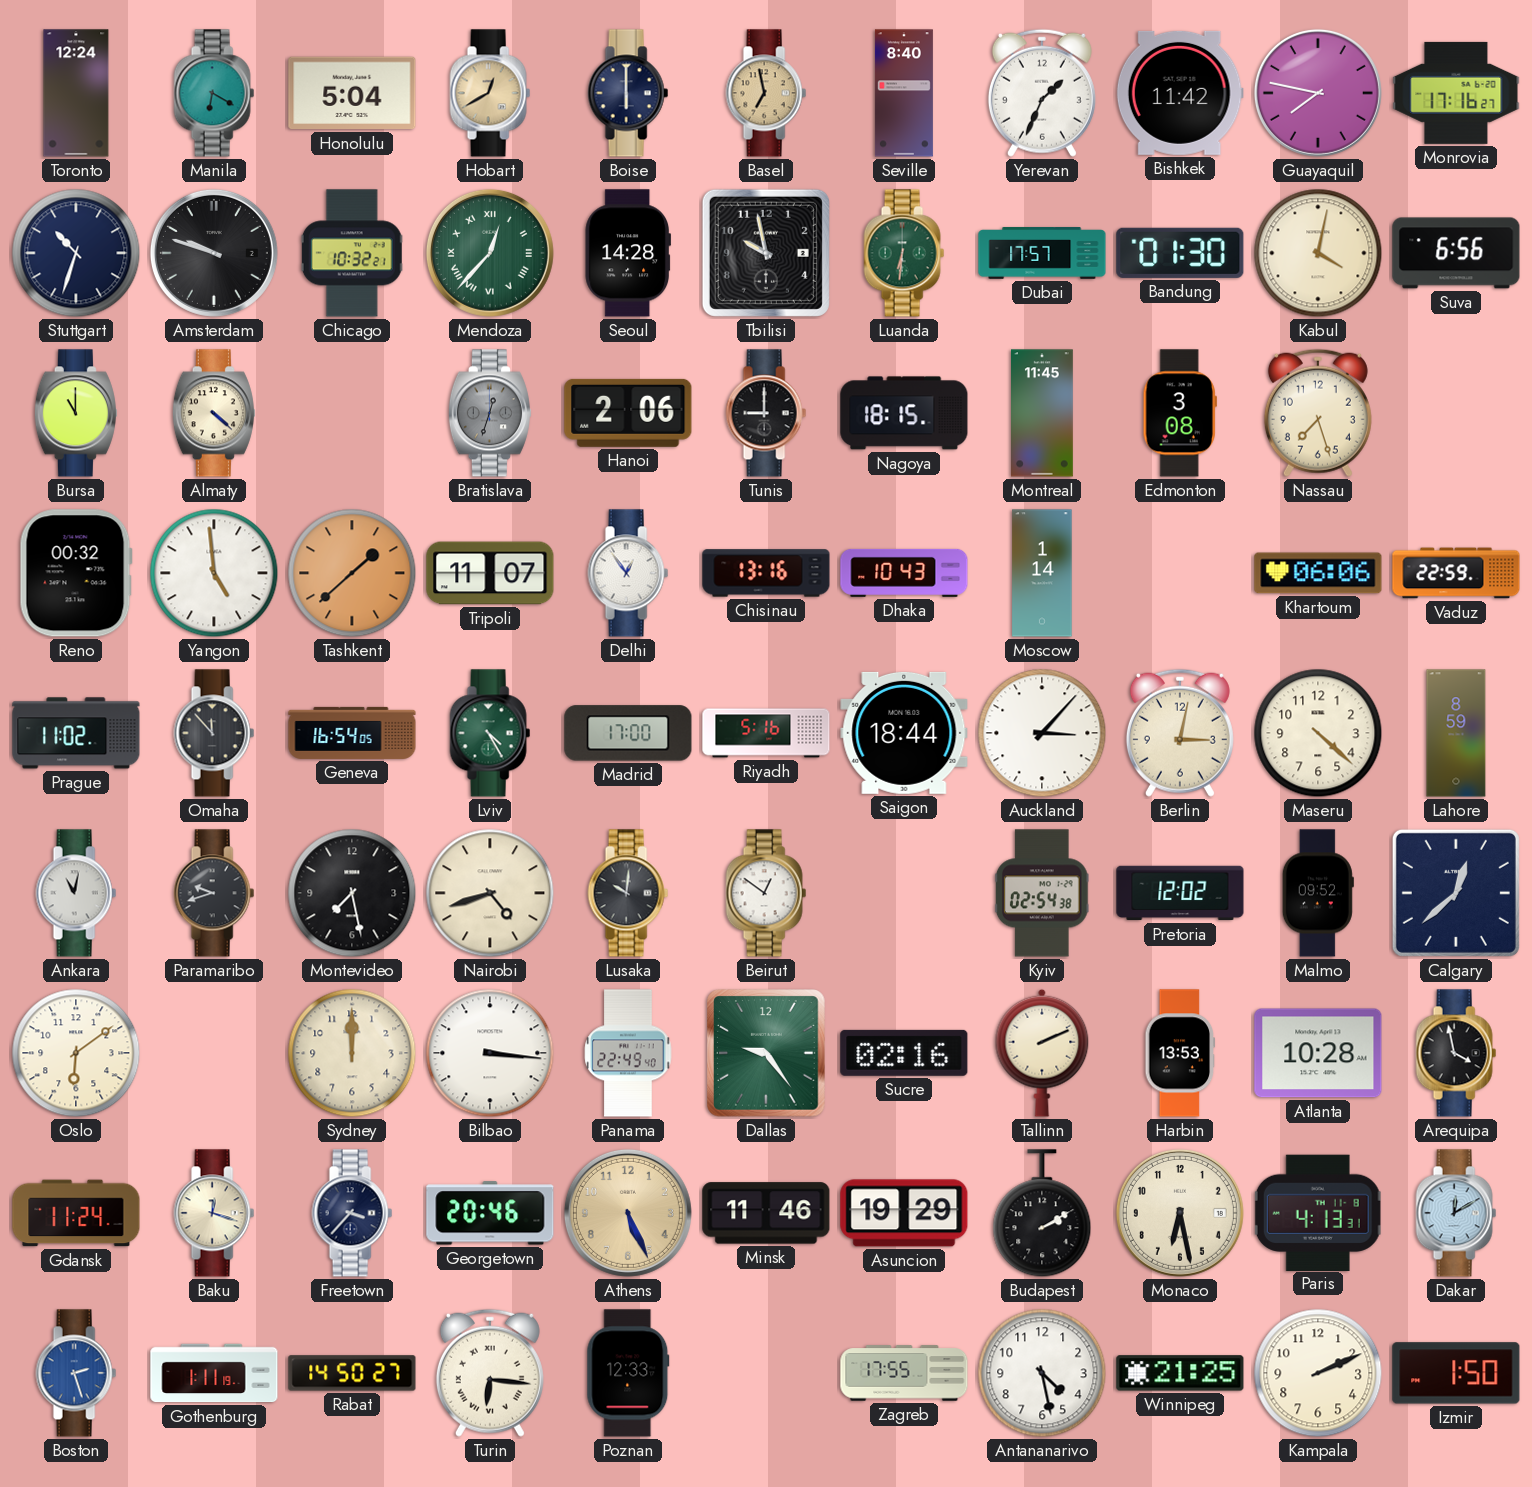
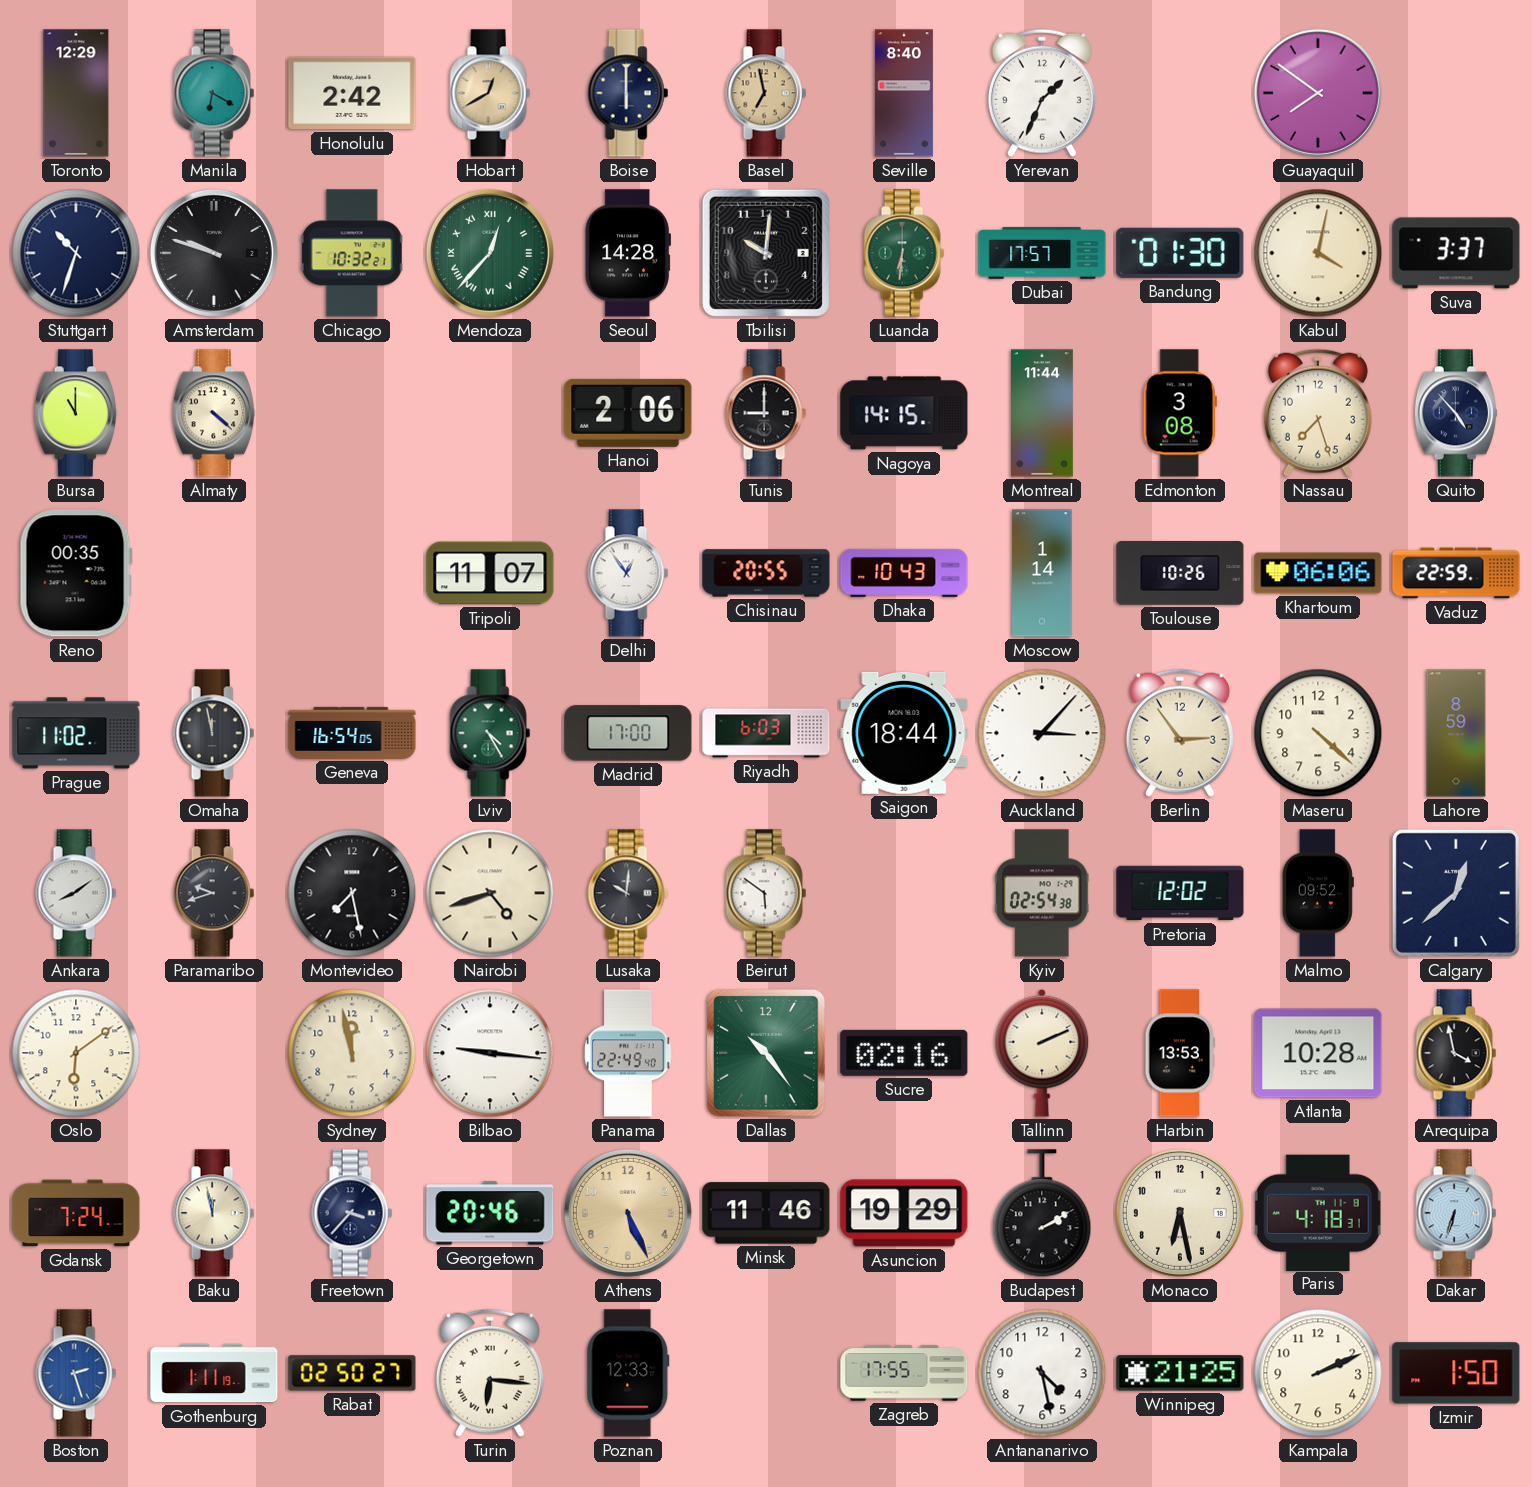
Toronto: 12:24 -> 12:29
Honolulu: 5:04 -> 2:42
Bishkek: 11:42 -> none
Guayaquil: 7:47 -> 7:51
Monrovia: 17:16 -> none
Tbilisi: 9:58 -> 10:01
Suva: 6:56 -> 3:37
Bratislava: 12:33 -> none
Nagoya: 18:15 -> 14:15
Montreal: 11:45 -> 11:44
Quito: none -> 4:53
Reno: 00:32 -> 00:35
Yangon: 4:59 -> none
Tashkent: 1:38 -> none
Chisinau: 13:16 -> 20:55
Toulouse: none -> 10:26
Omaha: 11:53 -> 11:58
Riyadh: 5:16 -> 6:03
Berlin: 3:02 -> 2:54
Ankara: 11:02 -> 8:09
Beirut: 12:51 -> 5:51
Sydney: 12:00 -> 11:58
Bilbao: 3:16 -> 9:16
Dallas: 9:24 -> 10:24
Gdansk: 11:24 -> 7:24
Baku: 12:18 -> 11:58
Paris: 4:13 -> 4:18
Dakar: 12:10 -> 6:33
Rabat: 14:50 -> 02:50
